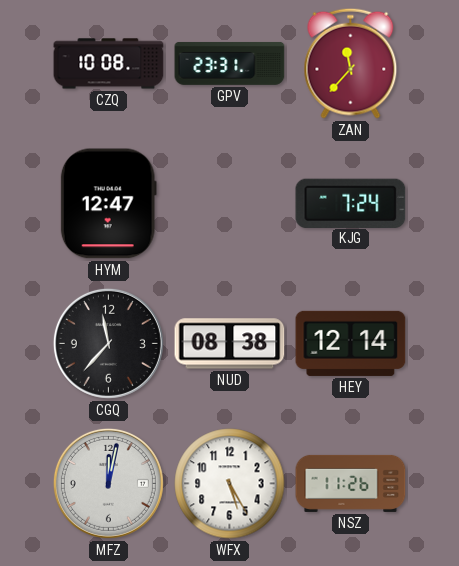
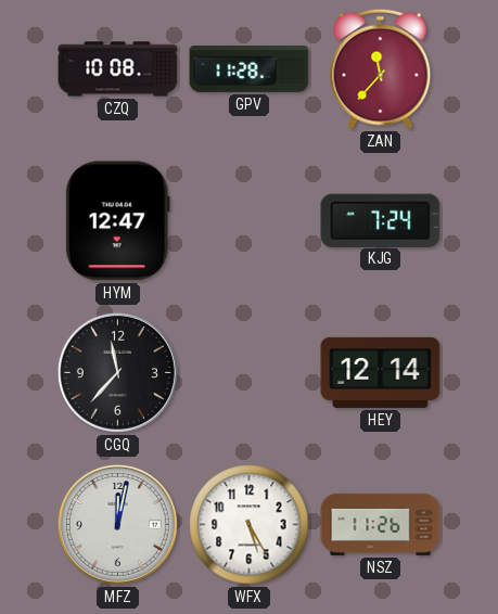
GPV: 23:31 -> 11:28
NUD: 08:38 -> none
